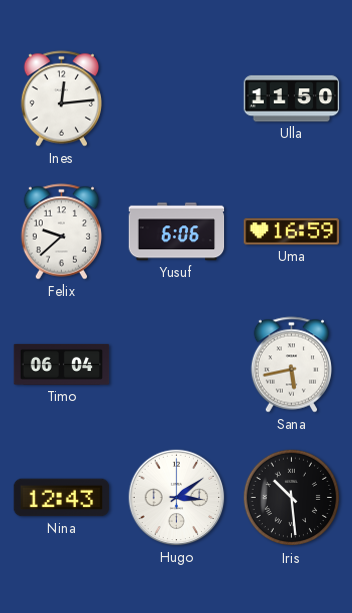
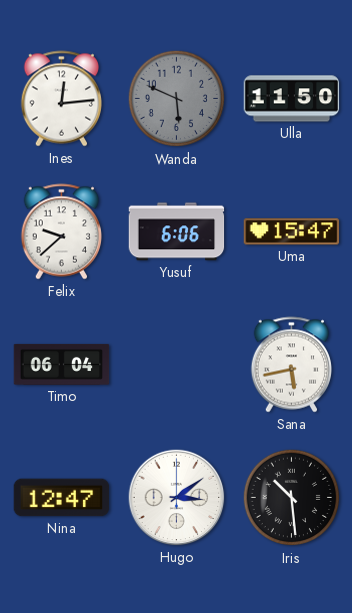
Wanda: none -> 5:49
Uma: 16:59 -> 15:47
Nina: 12:43 -> 12:47
